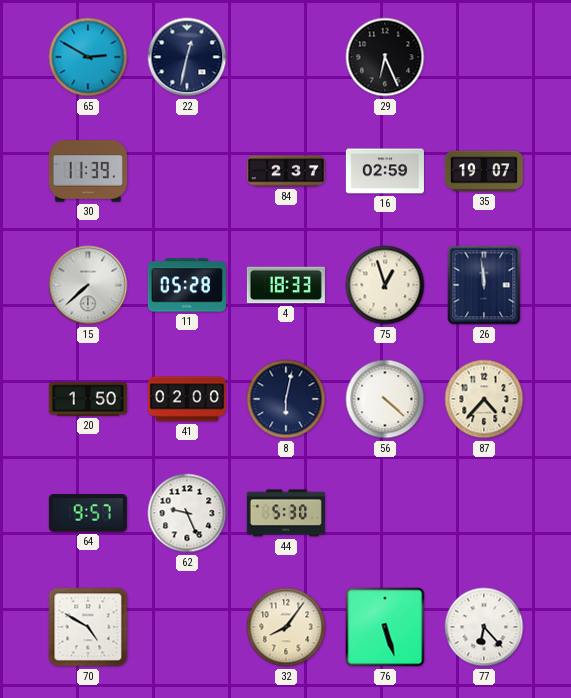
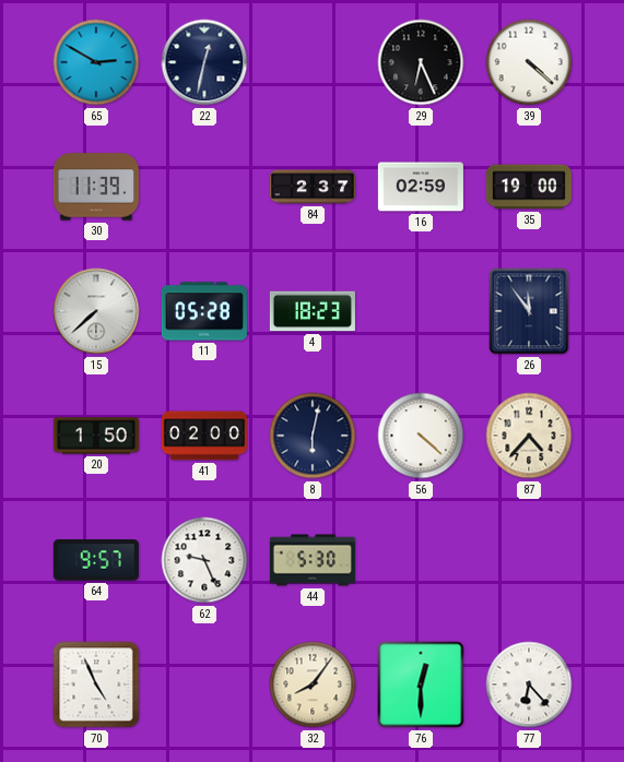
39: none -> 4:22
35: 19:07 -> 19:00
4: 18:33 -> 18:23
75: 12:57 -> none
26: 11:59 -> 11:54
70: 4:50 -> 4:56
76: 5:27 -> 12:30
